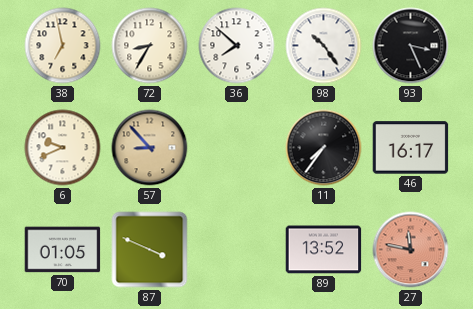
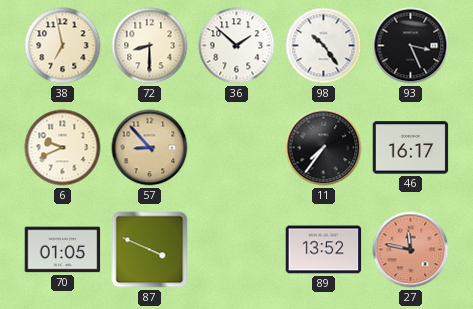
72: 8:35 -> 8:30
36: 7:52 -> 1:52
